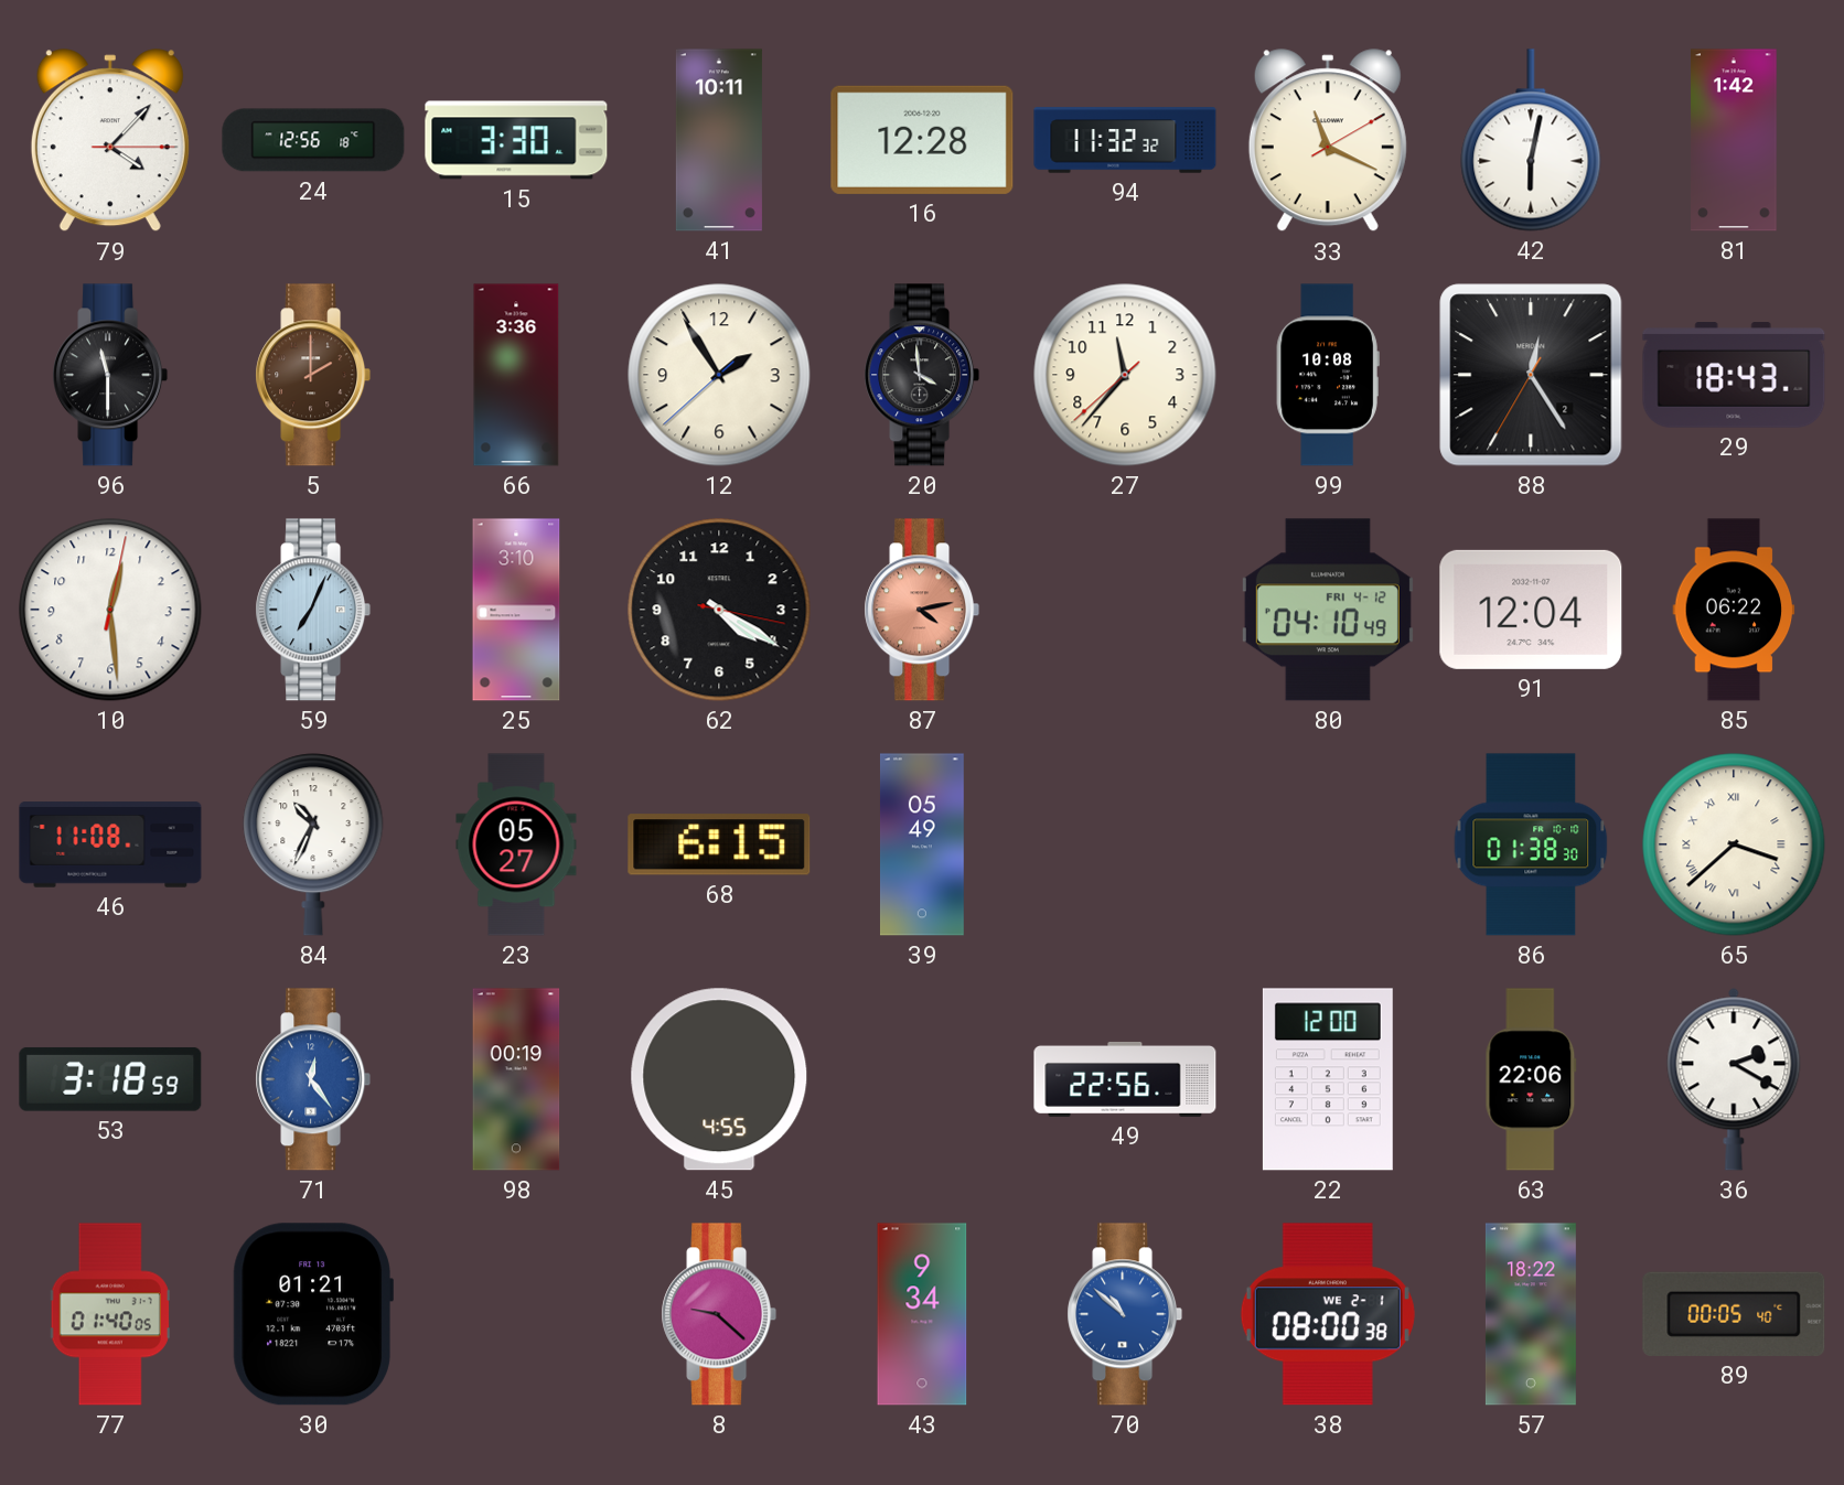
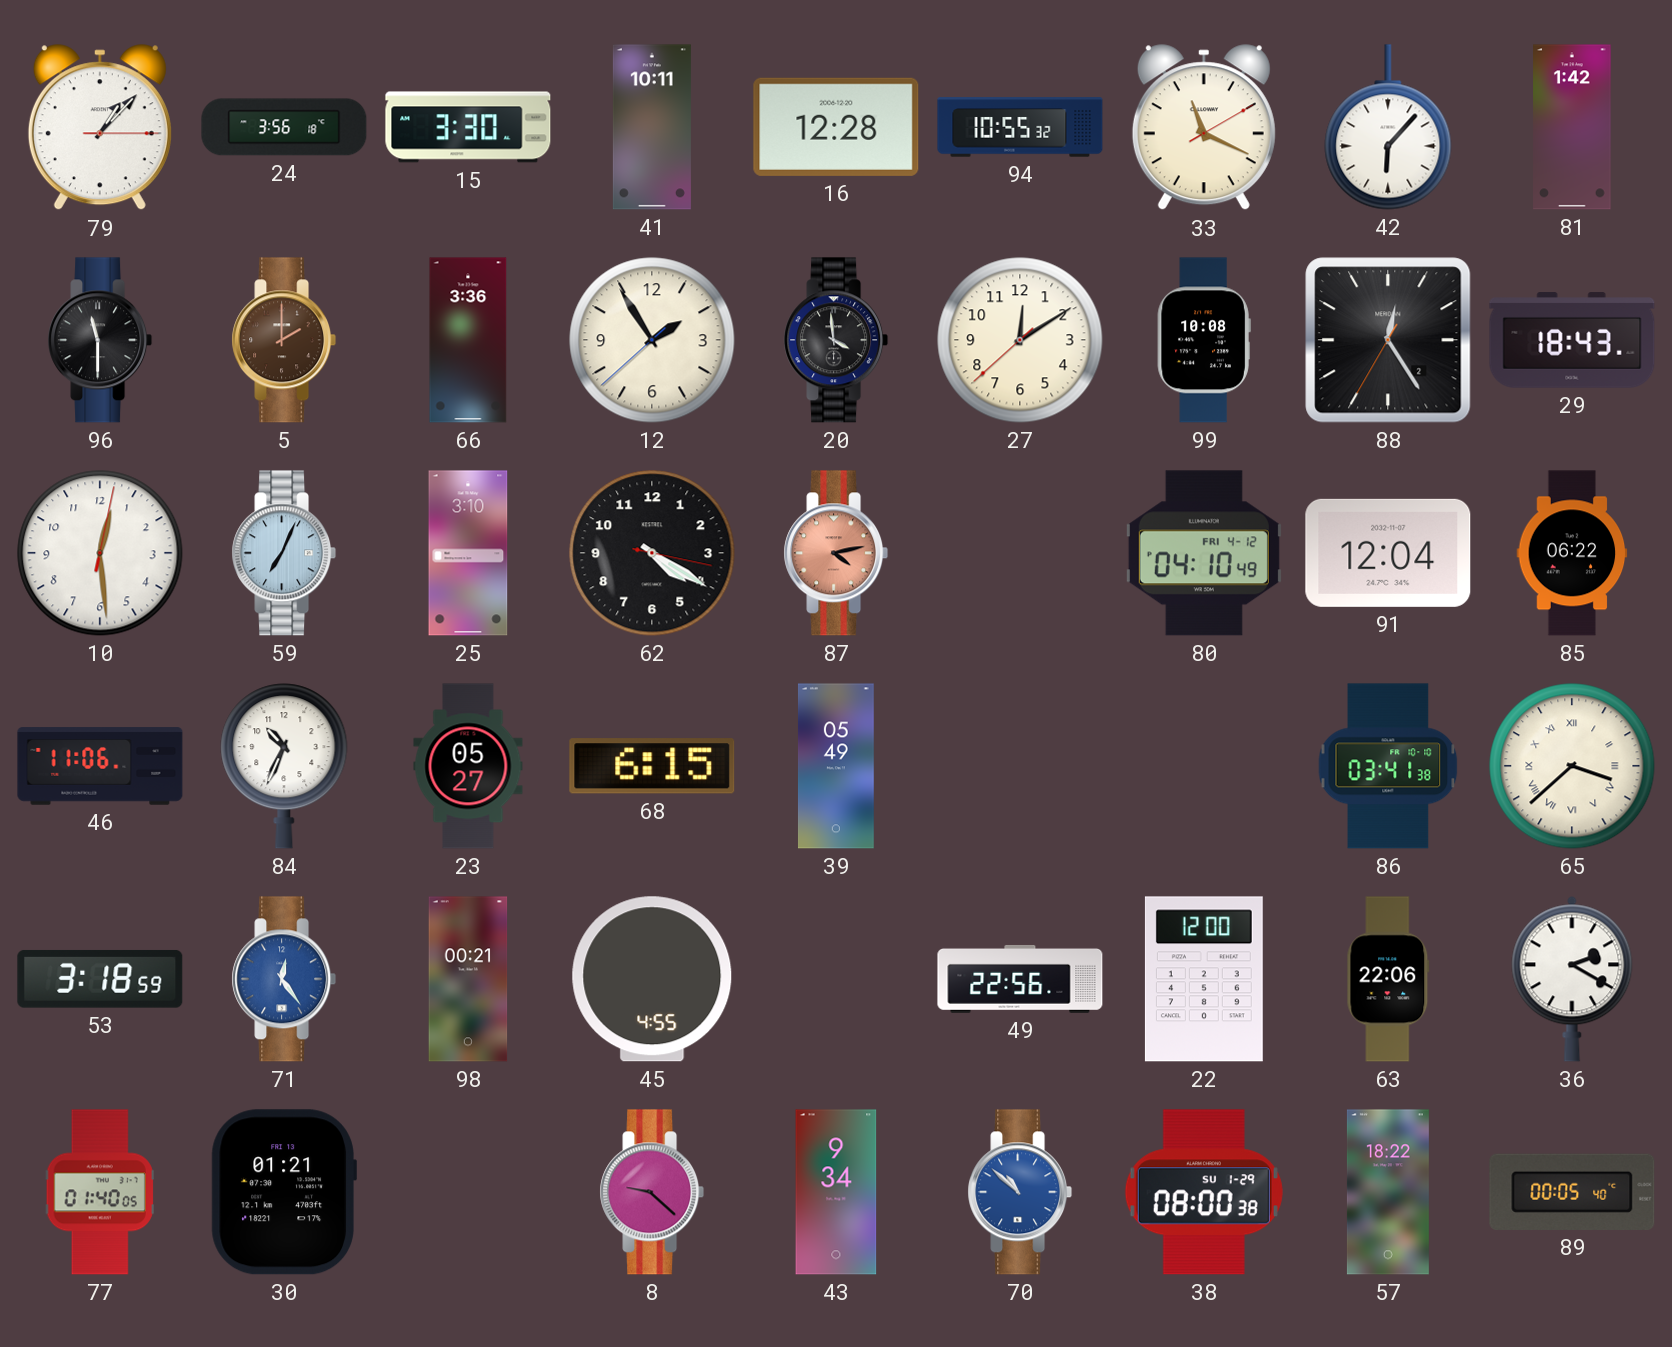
79: 4:07 -> 1:07
24: 12:56 -> 3:56
94: 11:32 -> 10:55
42: 6:02 -> 6:07
27: 11:36 -> 12:09
46: 11:08 -> 11:06
86: 01:38 -> 03:41
98: 00:19 -> 00:21
38 date: WE 2-1 -> SU 1-29
